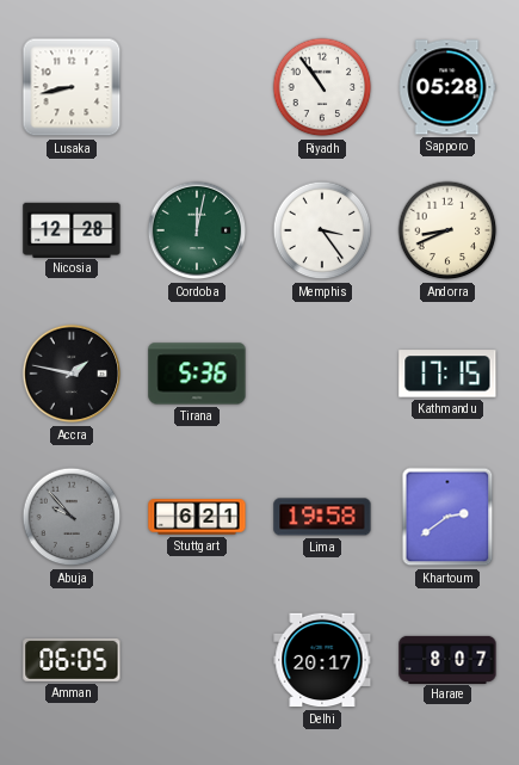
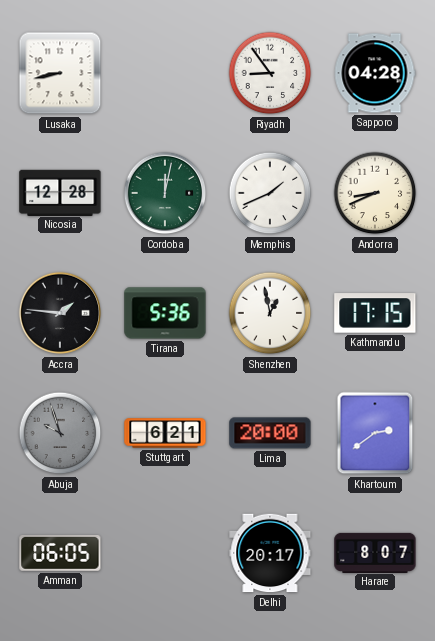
Riyadh: 10:54 -> 8:54
Sapporo: 05:28 -> 04:28
Memphis: 3:24 -> 1:41
Accra: 1:47 -> 1:46
Shenzhen: none -> 12:58
Abuja: 9:53 -> 9:57
Lima: 19:58 -> 20:00
